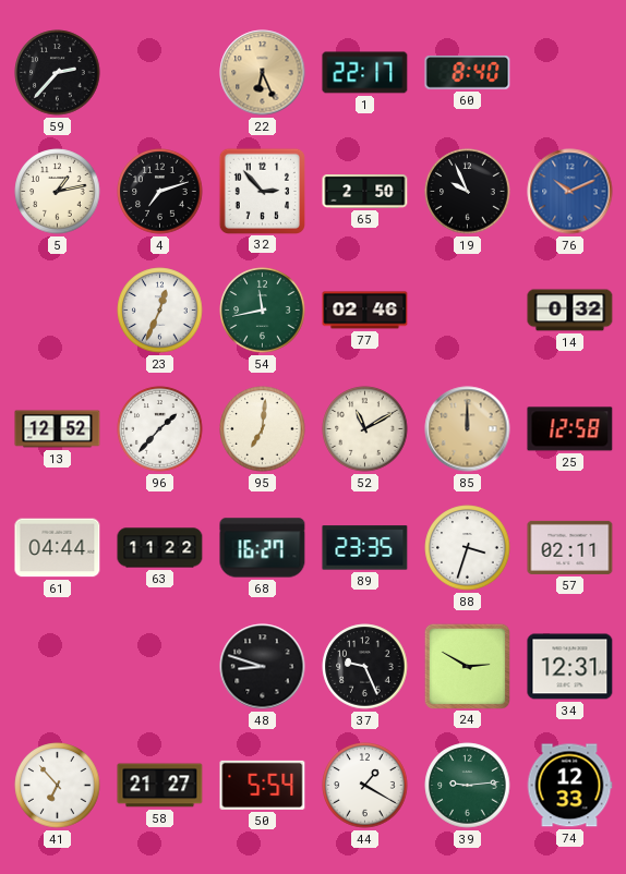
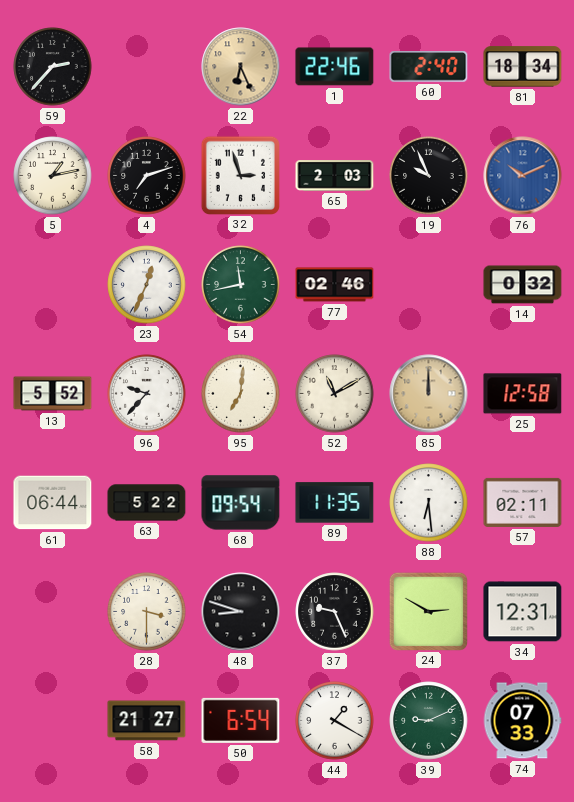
1: 22:17 -> 22:46
60: 8:40 -> 2:40
81: none -> 18:34
32: 2:53 -> 2:57
65: 2:50 -> 2:03
13: 12:52 -> 5:52
96: 1:37 -> 9:37
61: 04:44 -> 06:44
63: 11:22 -> 5:22
68: 16:27 -> 09:54
89: 23:35 -> 11:35
88: 3:33 -> 6:29
28: none -> 3:30
41: 6:53 -> none
50: 5:54 -> 6:54
39: 9:14 -> 9:11
74: 12:33 -> 07:33
